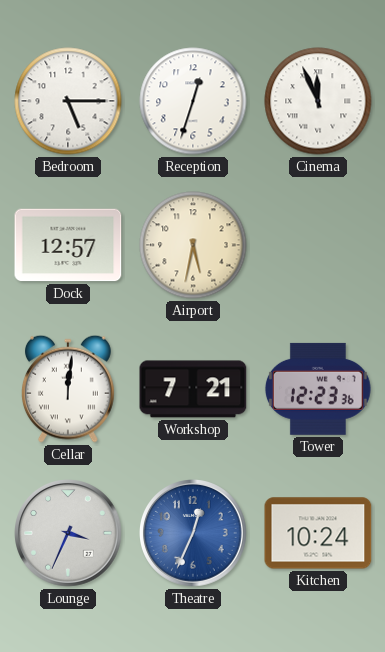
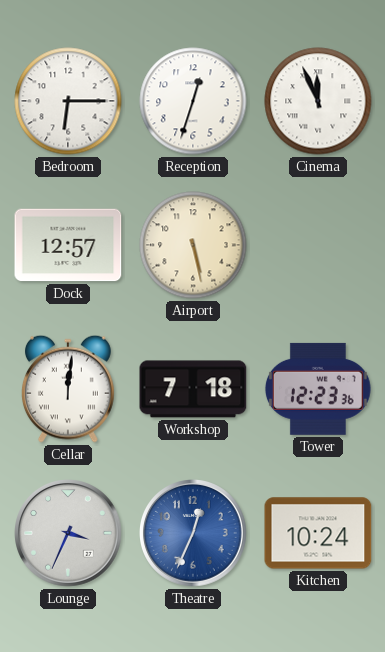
Bedroom: 5:15 -> 6:15
Airport: 5:32 -> 5:28
Workshop: 7:21 -> 7:18
